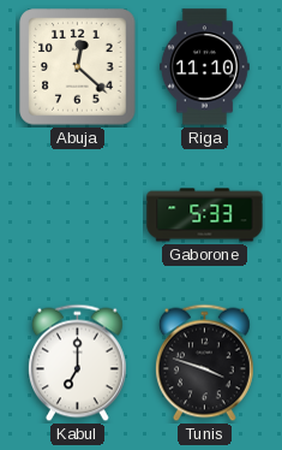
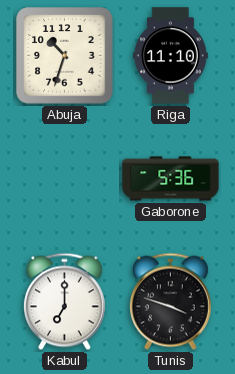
Abuja: 12:22 -> 10:33
Gaborone: 5:33 -> 5:36
